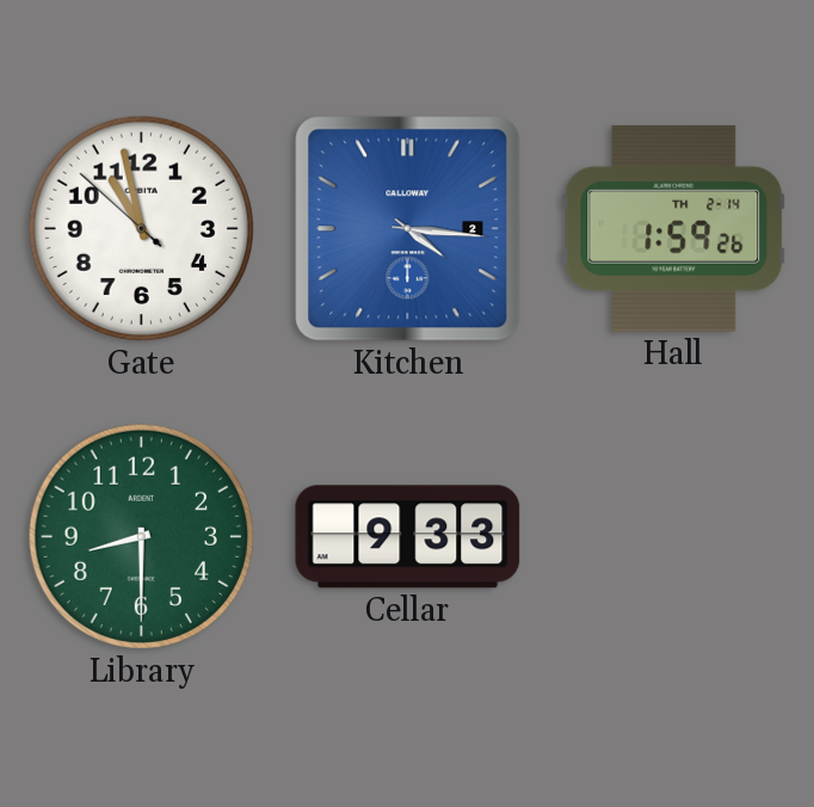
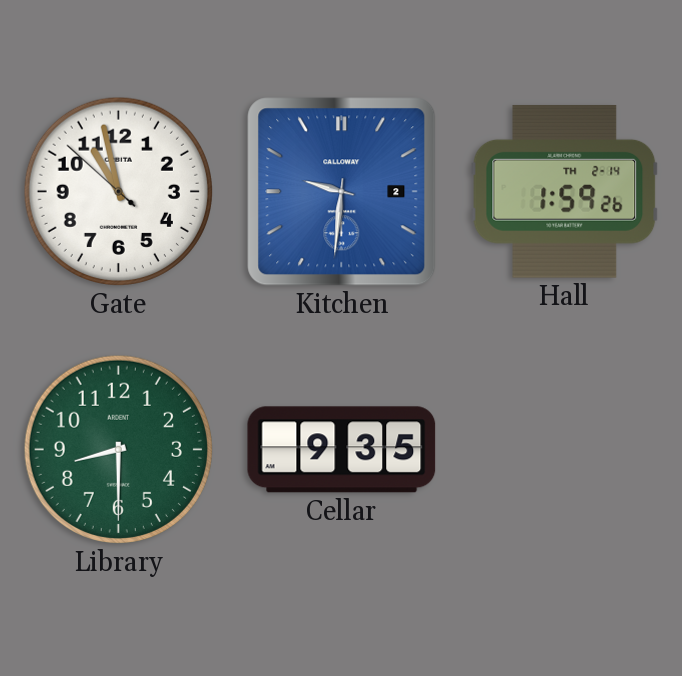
Kitchen: 4:16 -> 9:31
Cellar: 9:33 -> 9:35
